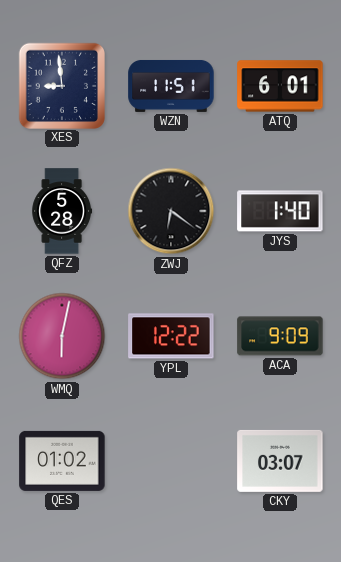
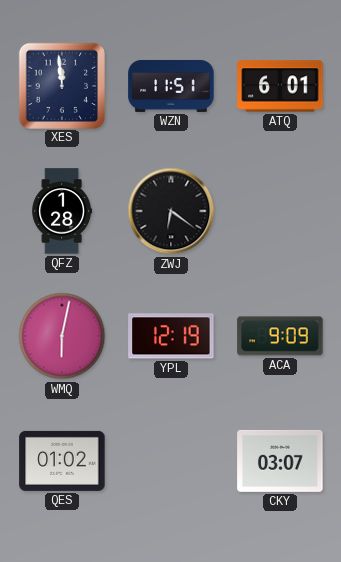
XES: 8:59 -> 11:59
QFZ: 5:28 -> 1:28
JYS: 1:40 -> none
YPL: 12:22 -> 12:19
